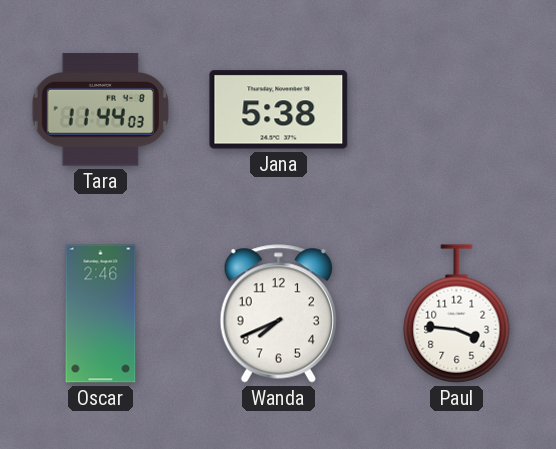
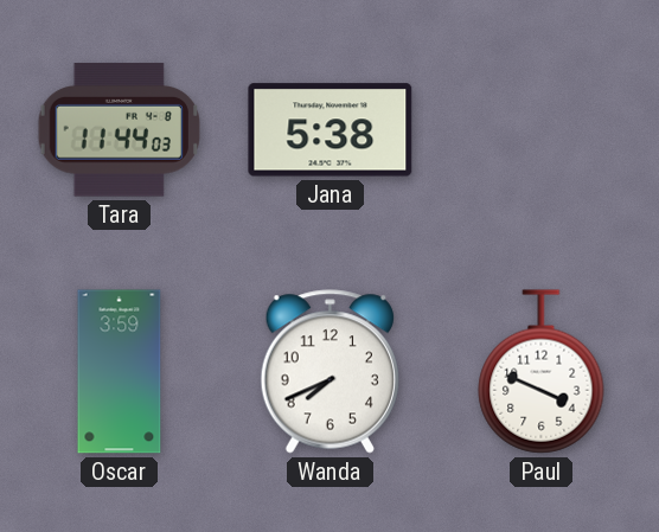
Oscar: 2:46 -> 3:59
Paul: 3:46 -> 3:49
